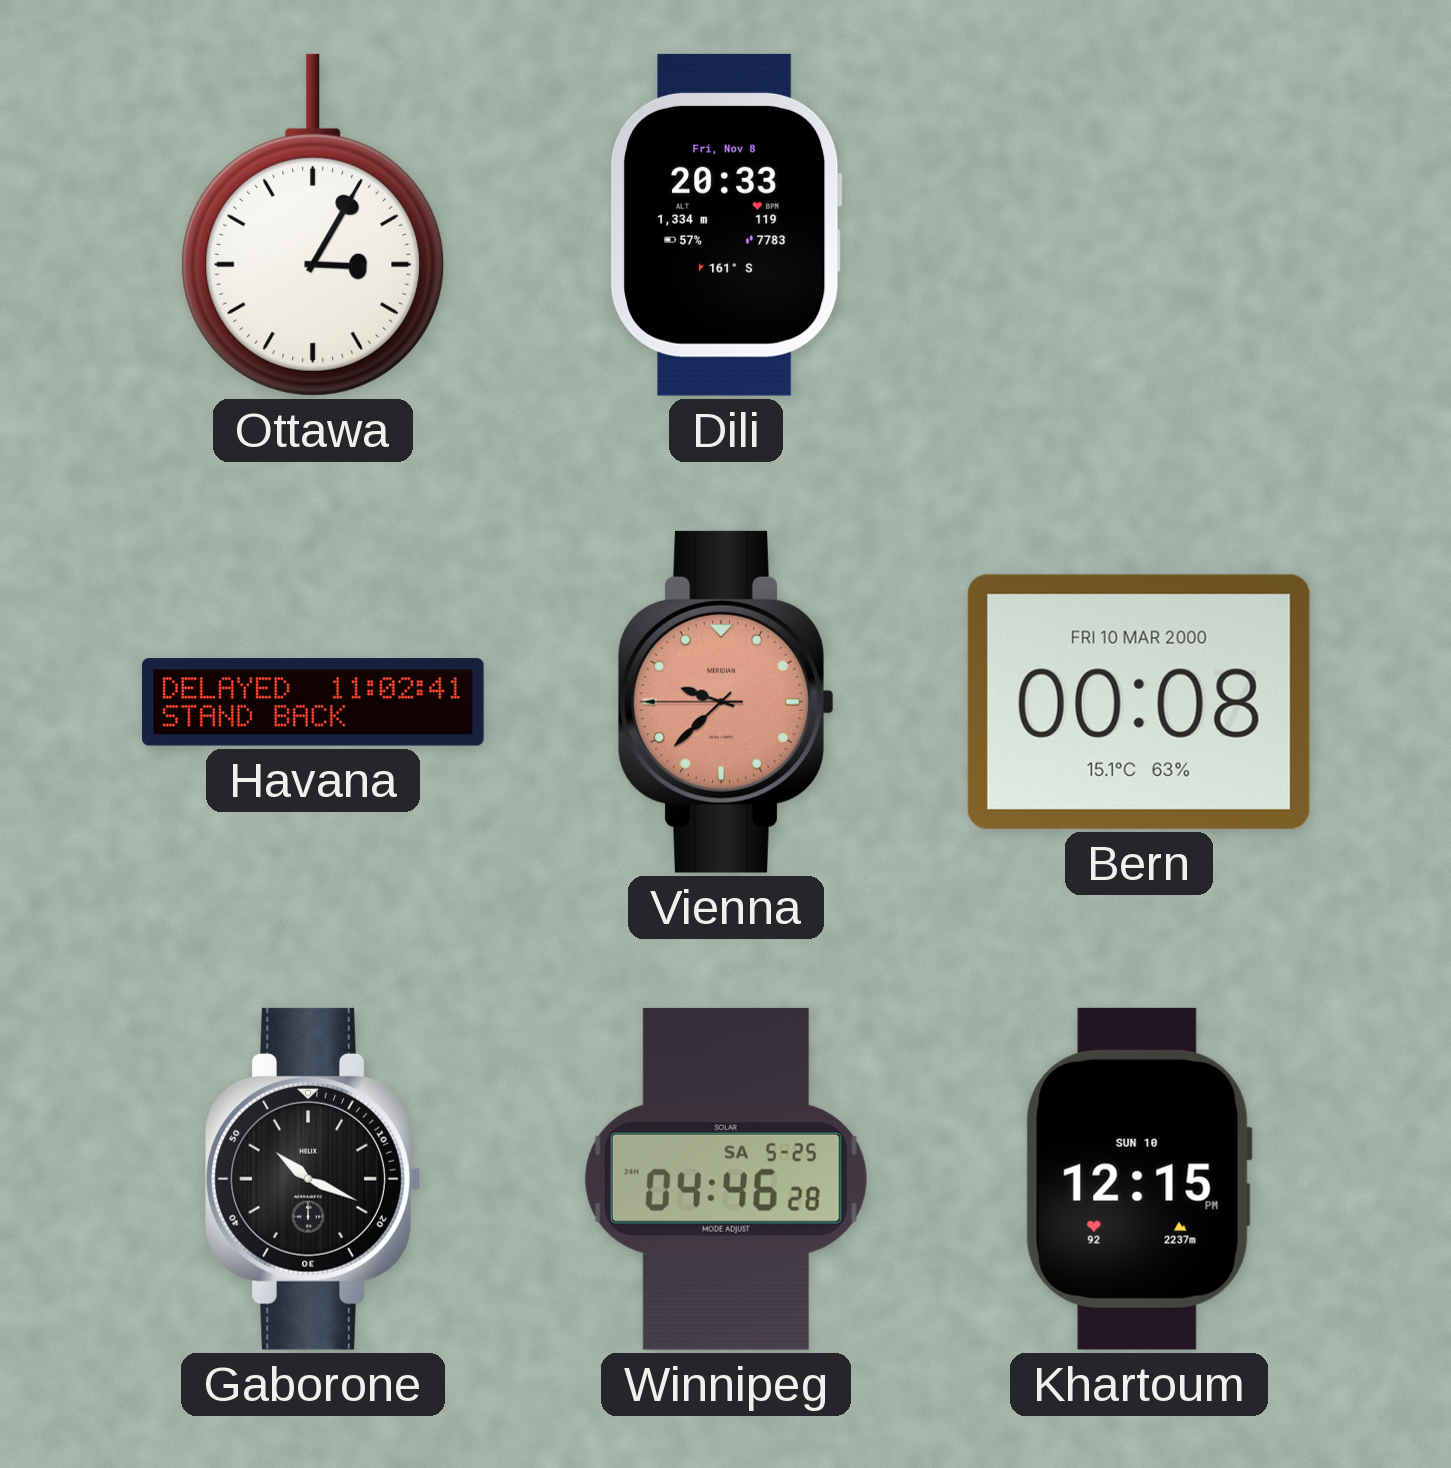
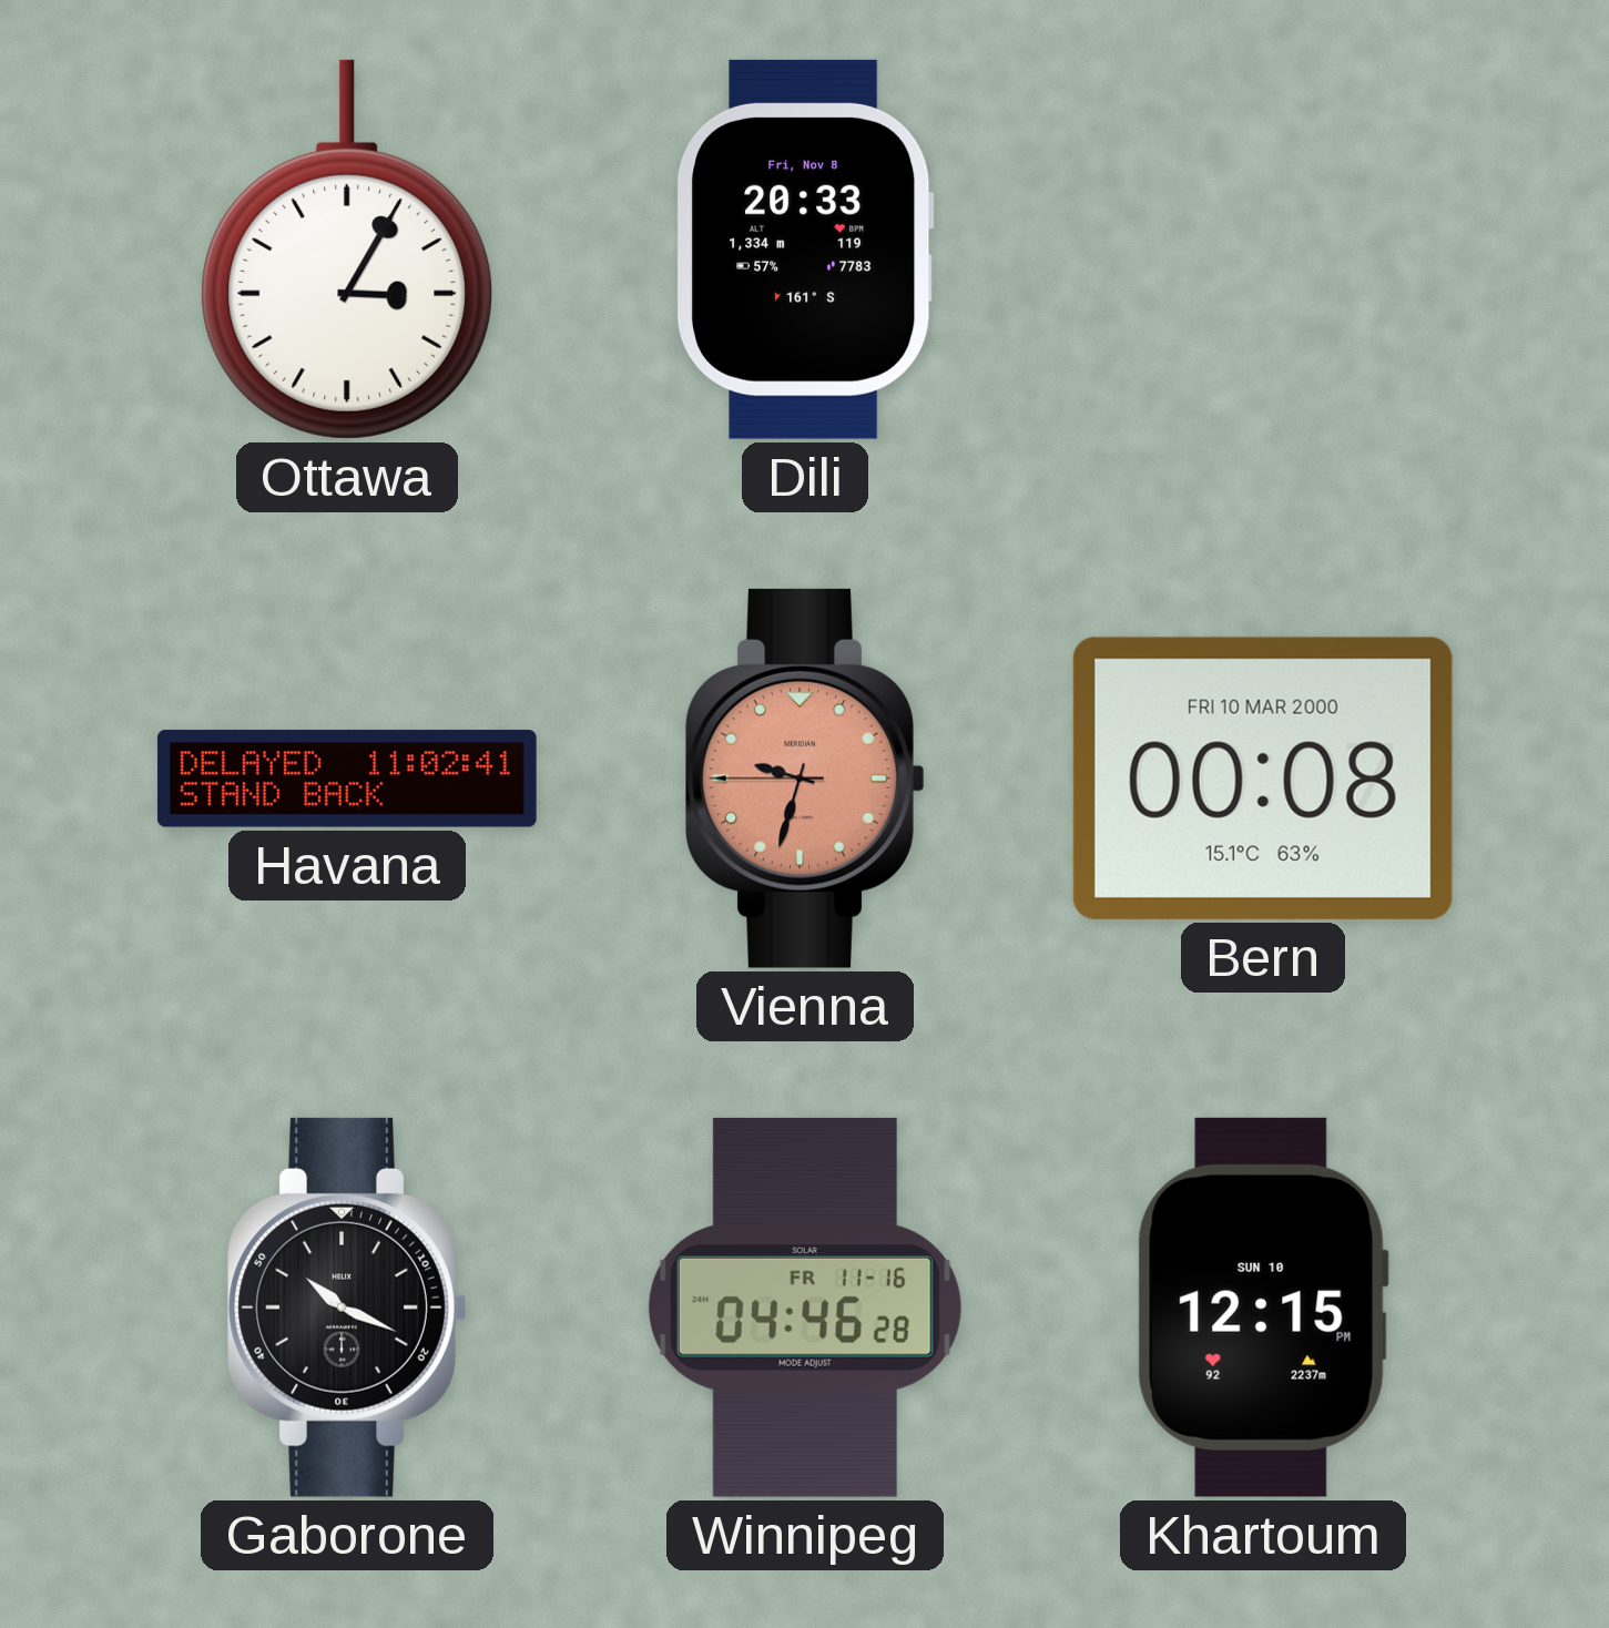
Vienna: 9:37 -> 9:32
Winnipeg date: SA 5-25 -> FR 11-16
